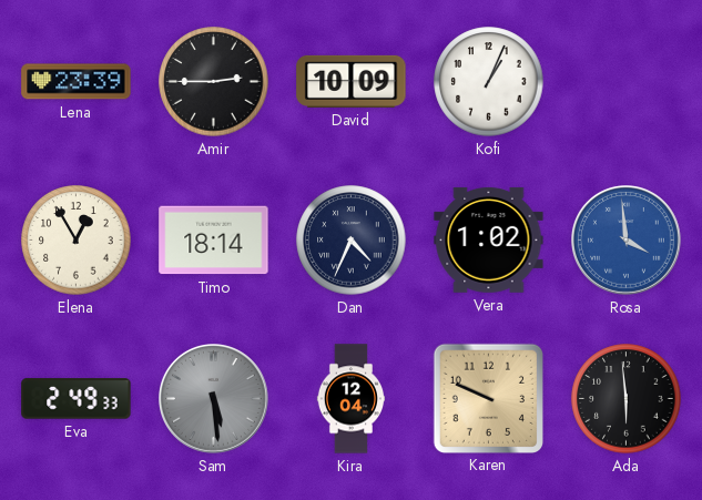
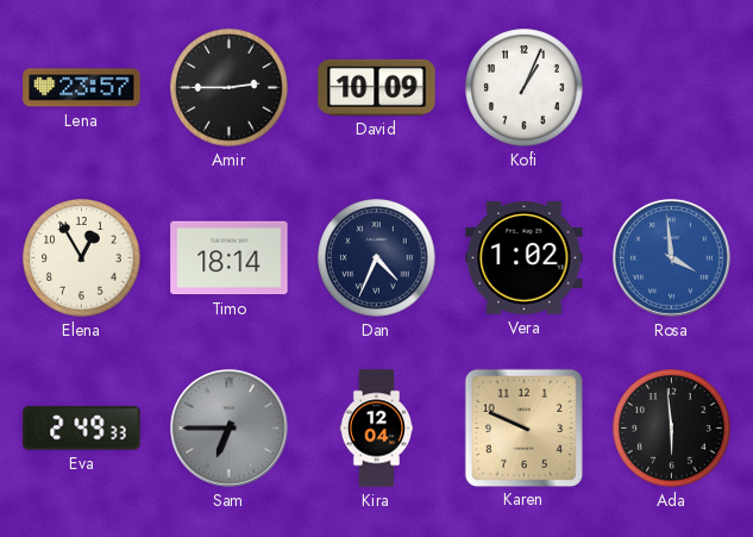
Lena: 23:39 -> 23:57
Sam: 5:29 -> 6:45
